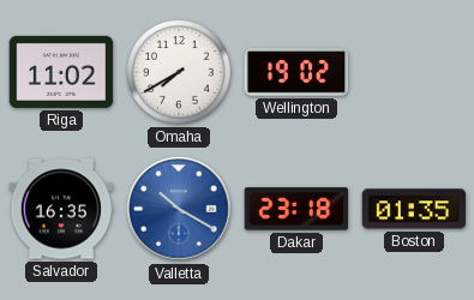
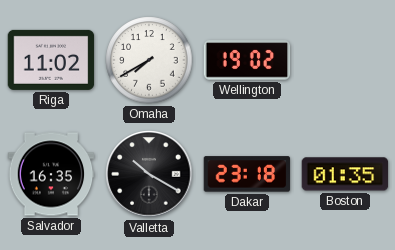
Valletta dial: blue -> black
